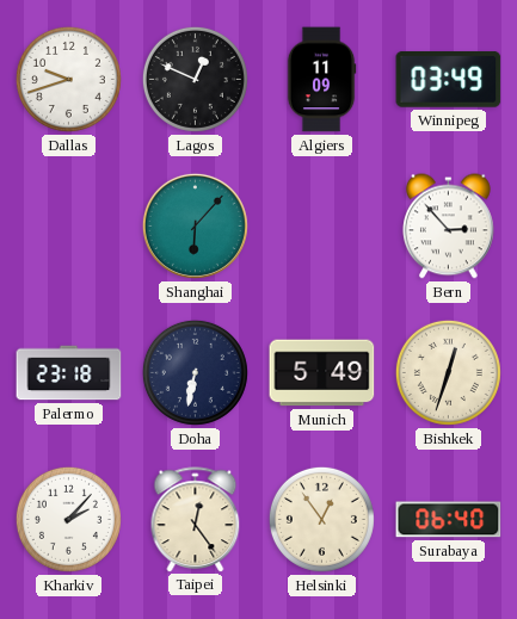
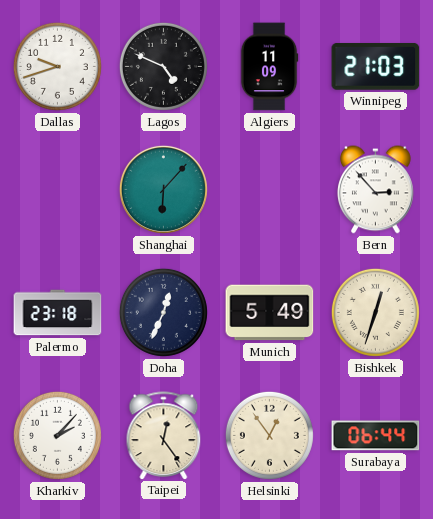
Lagos: 12:49 -> 4:49
Winnipeg: 03:49 -> 21:03
Doha: 6:32 -> 12:34
Surabaya: 06:40 -> 06:44
